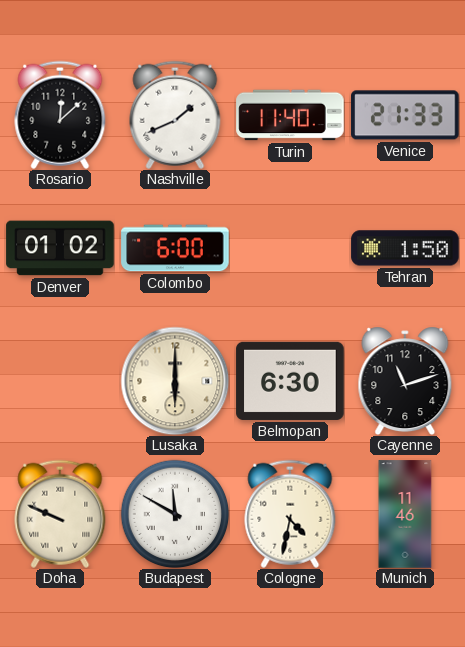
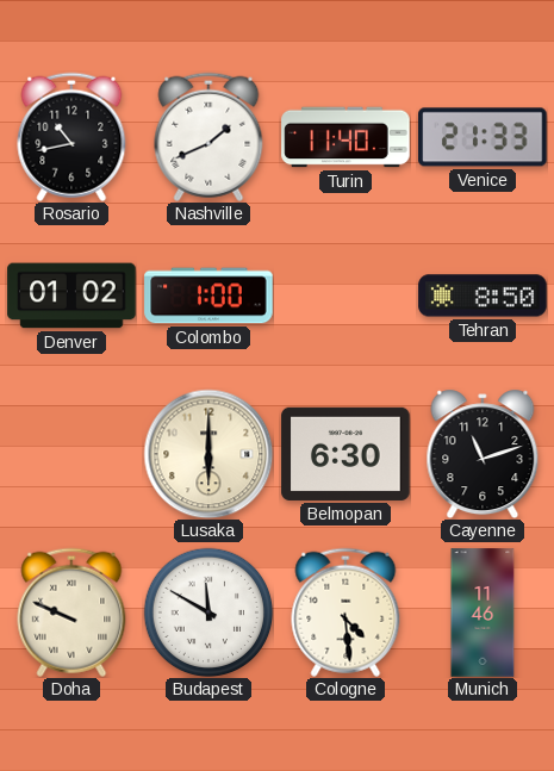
Rosario: 12:08 -> 10:43
Colombo: 6:00 -> 1:00
Tehran: 1:50 -> 8:50
Cologne: 4:32 -> 4:29
